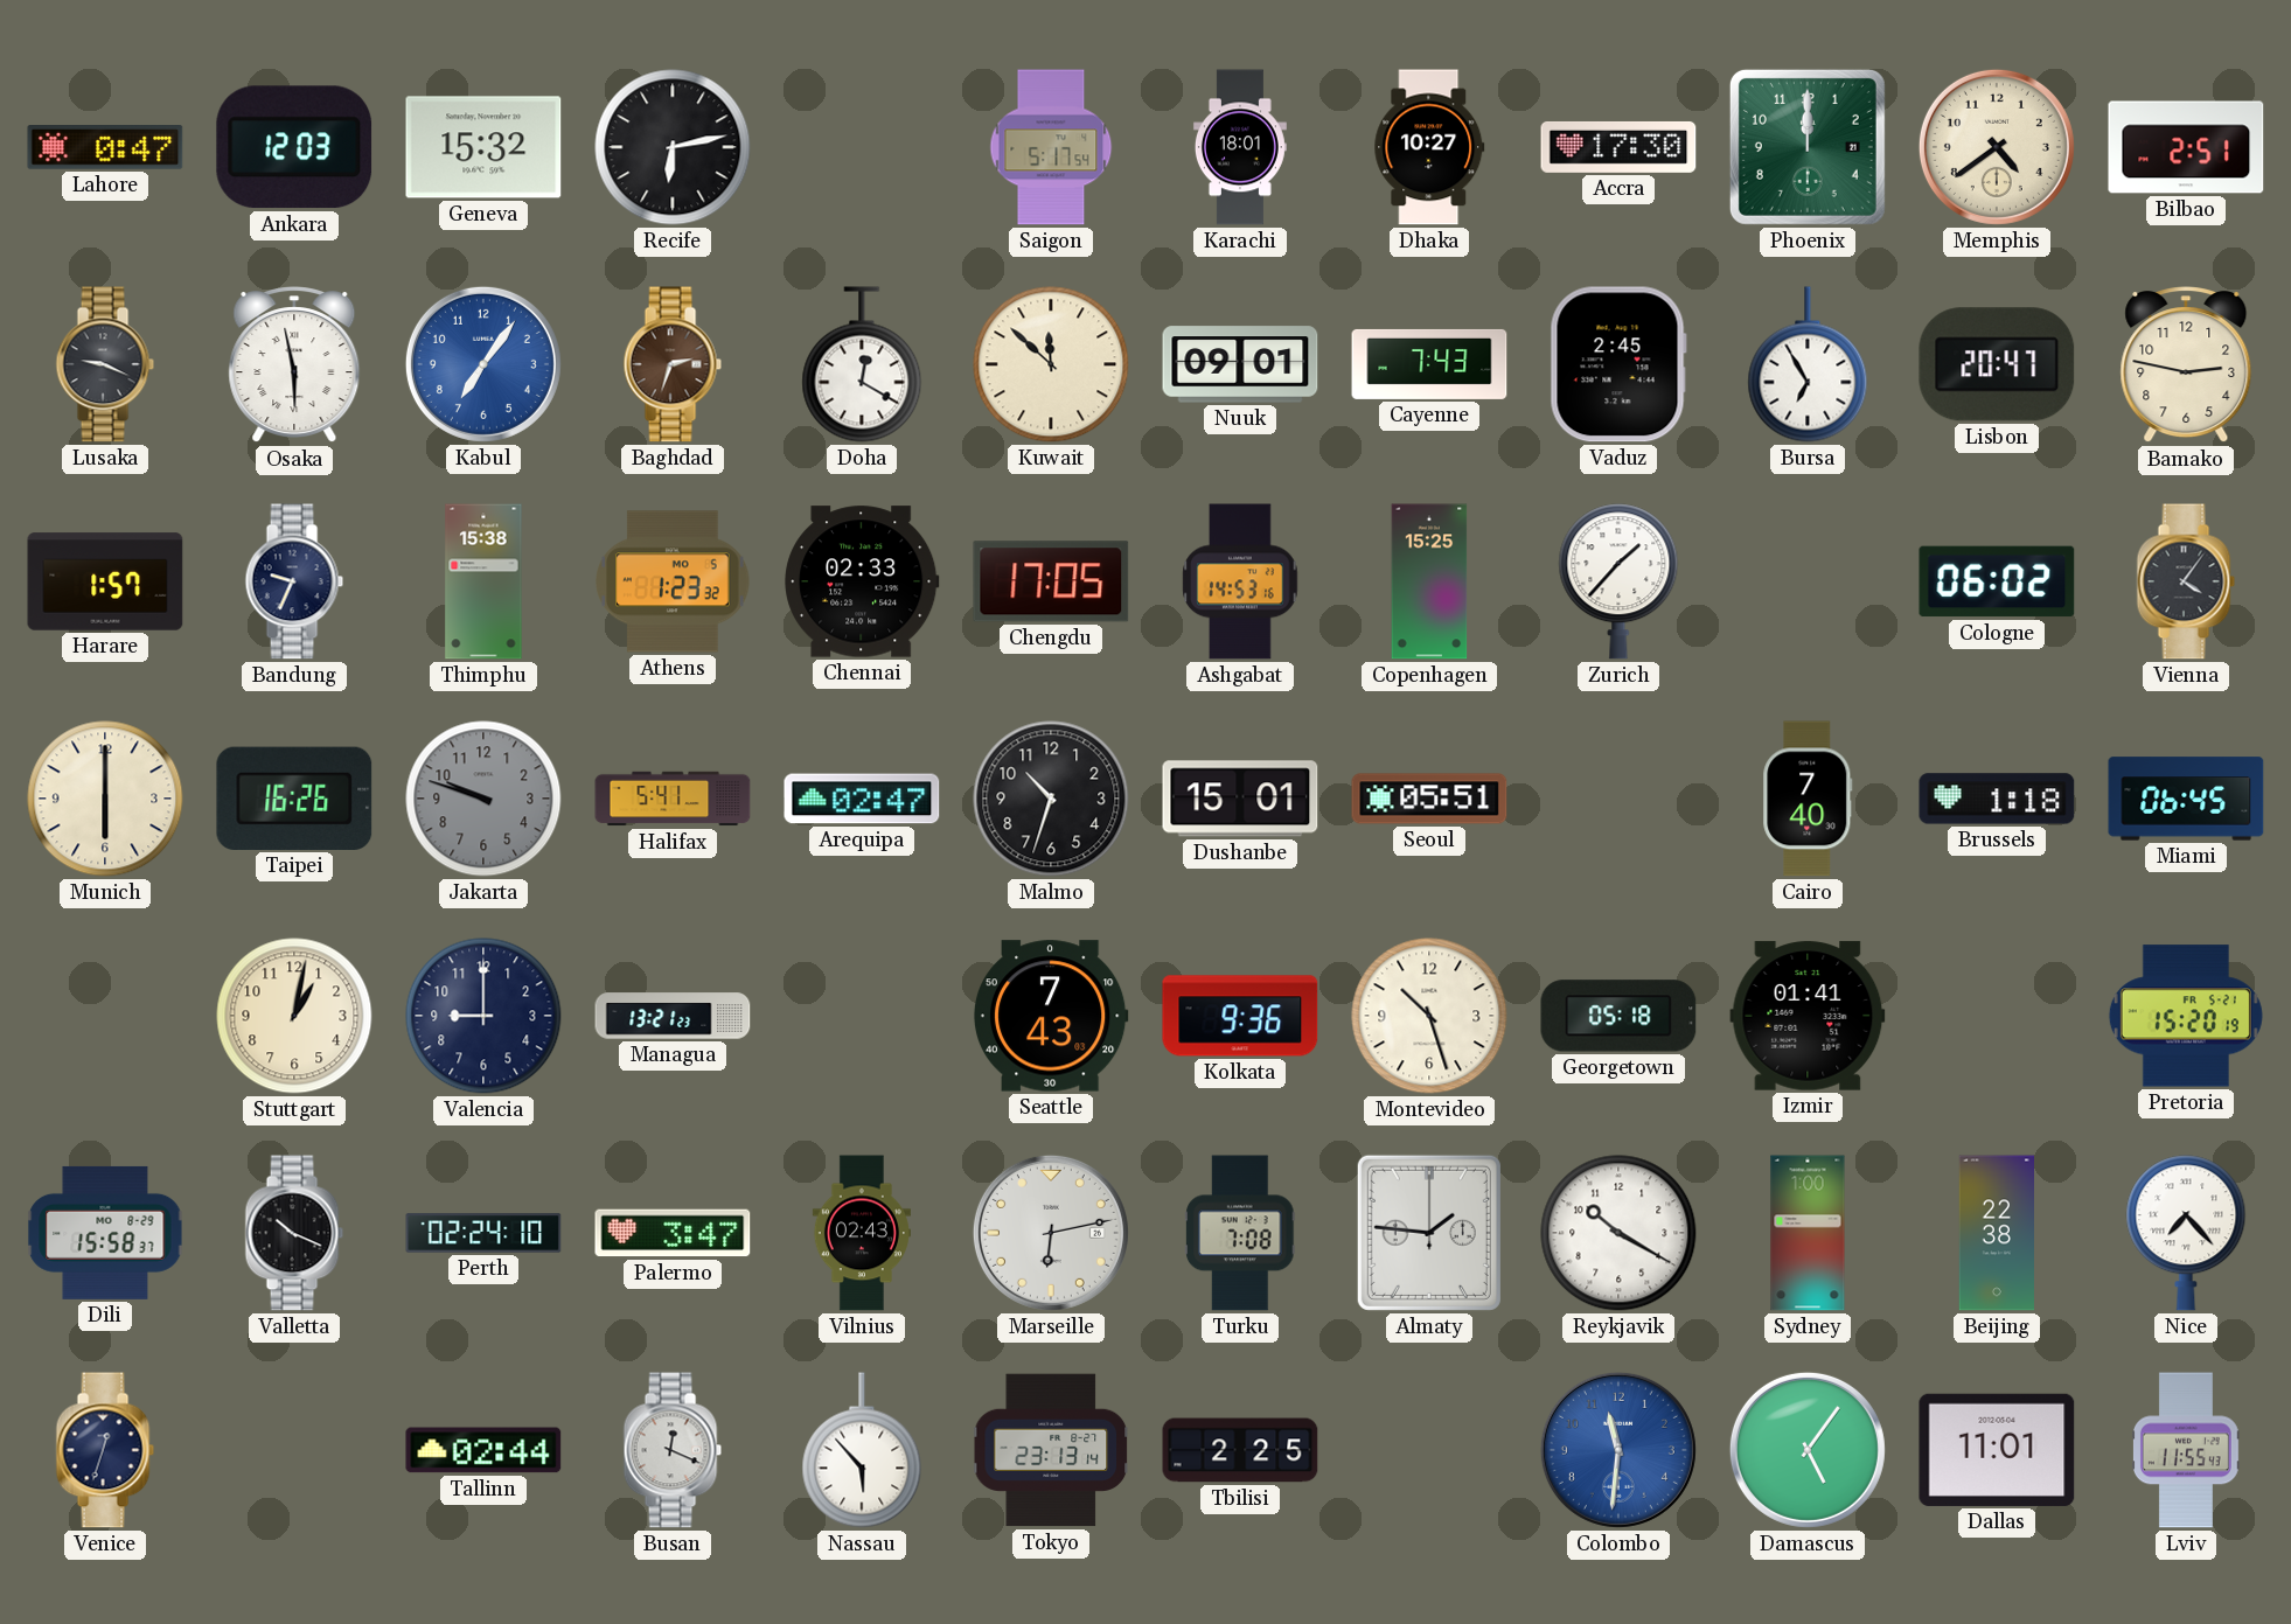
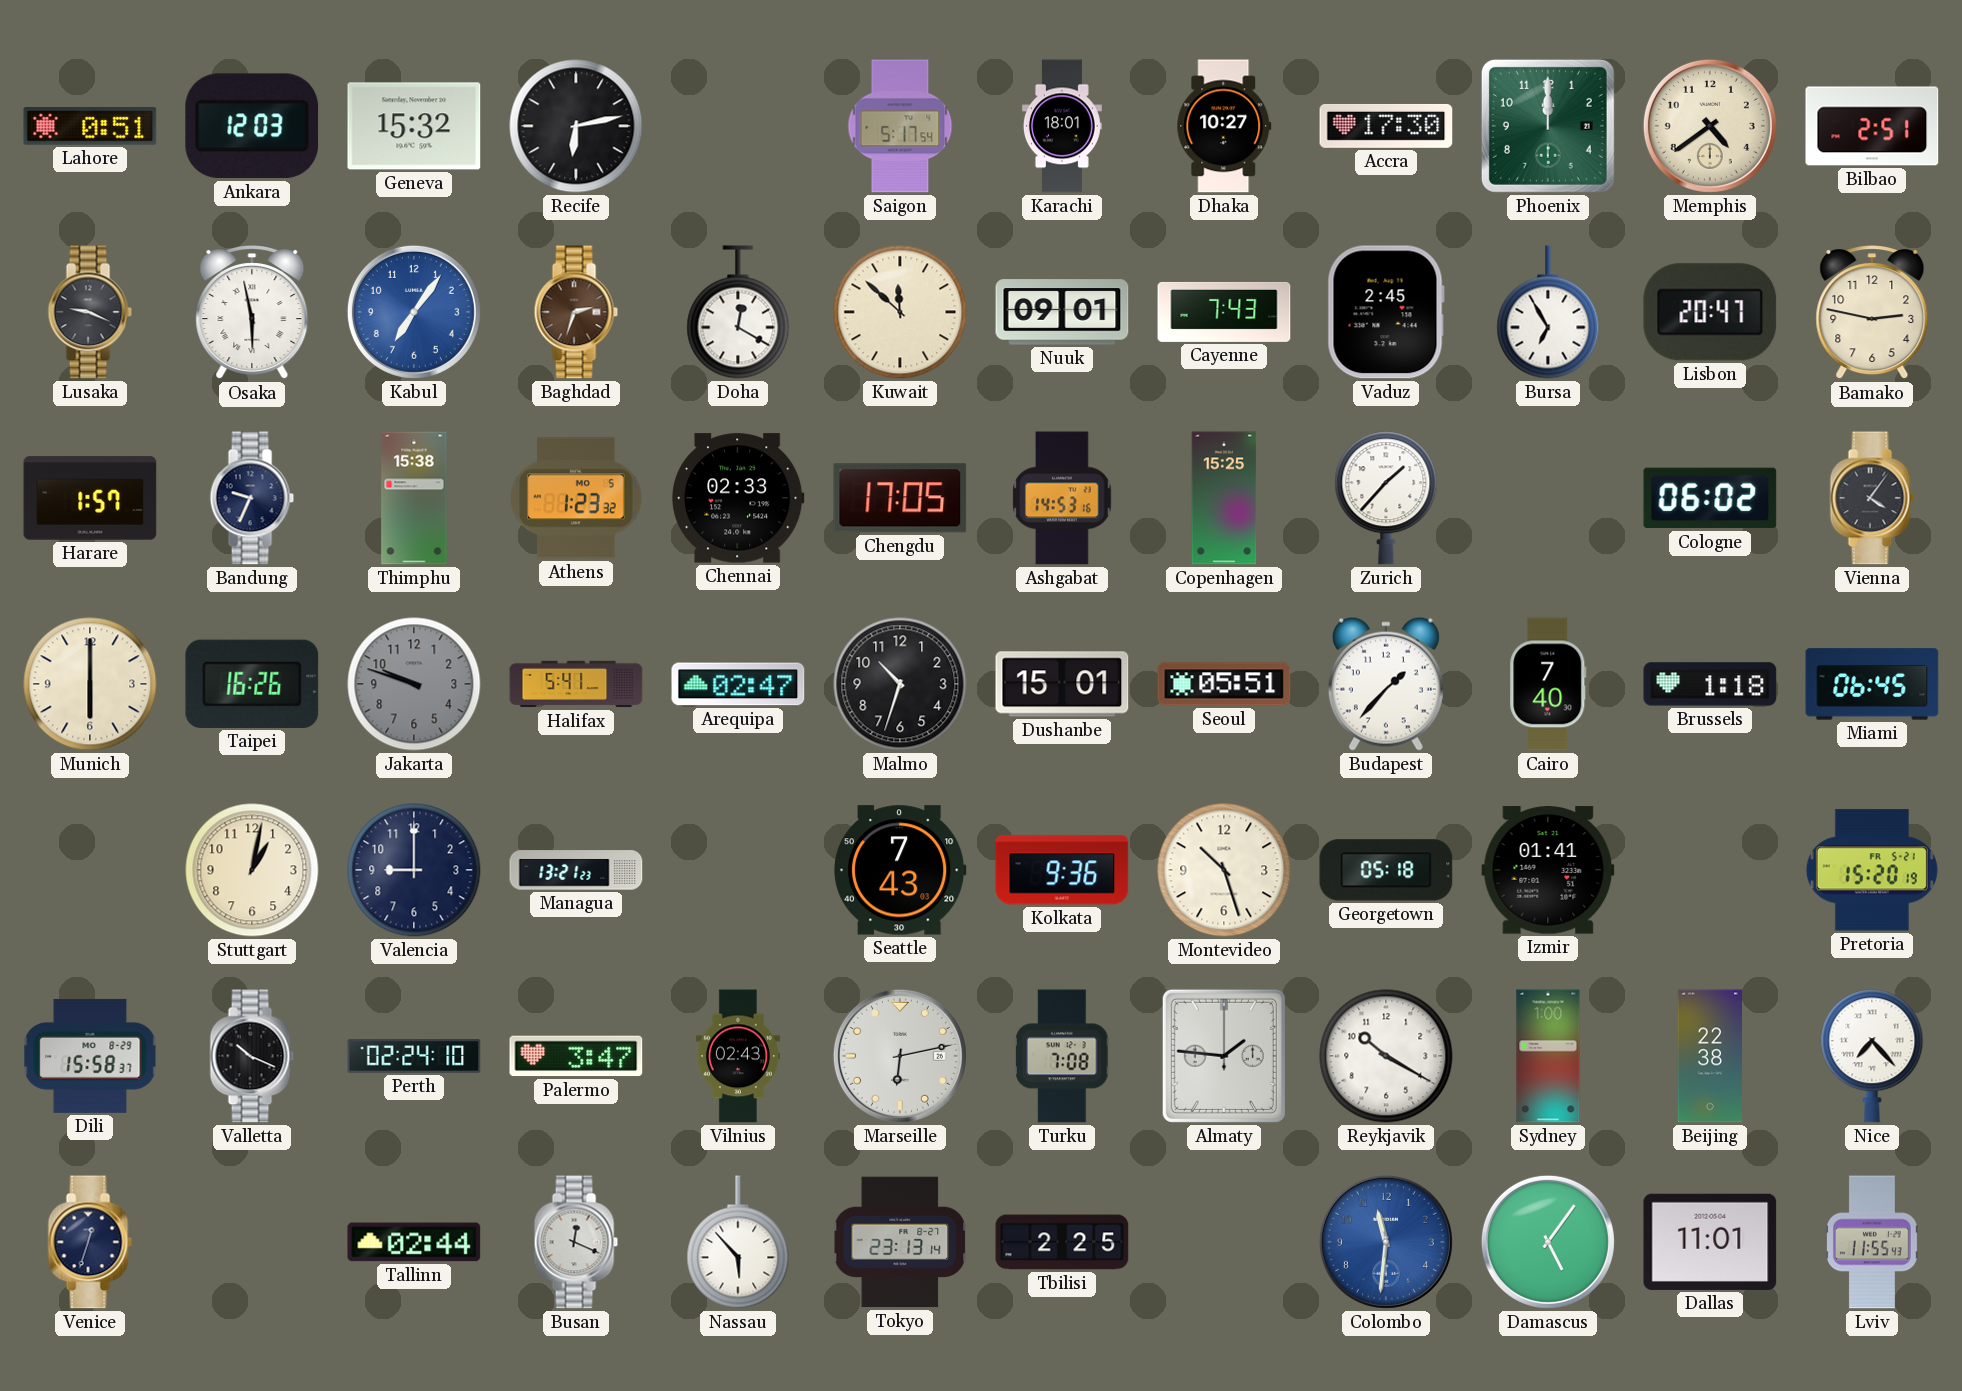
Lahore: 0:47 -> 0:51
Budapest: none -> 1:37
